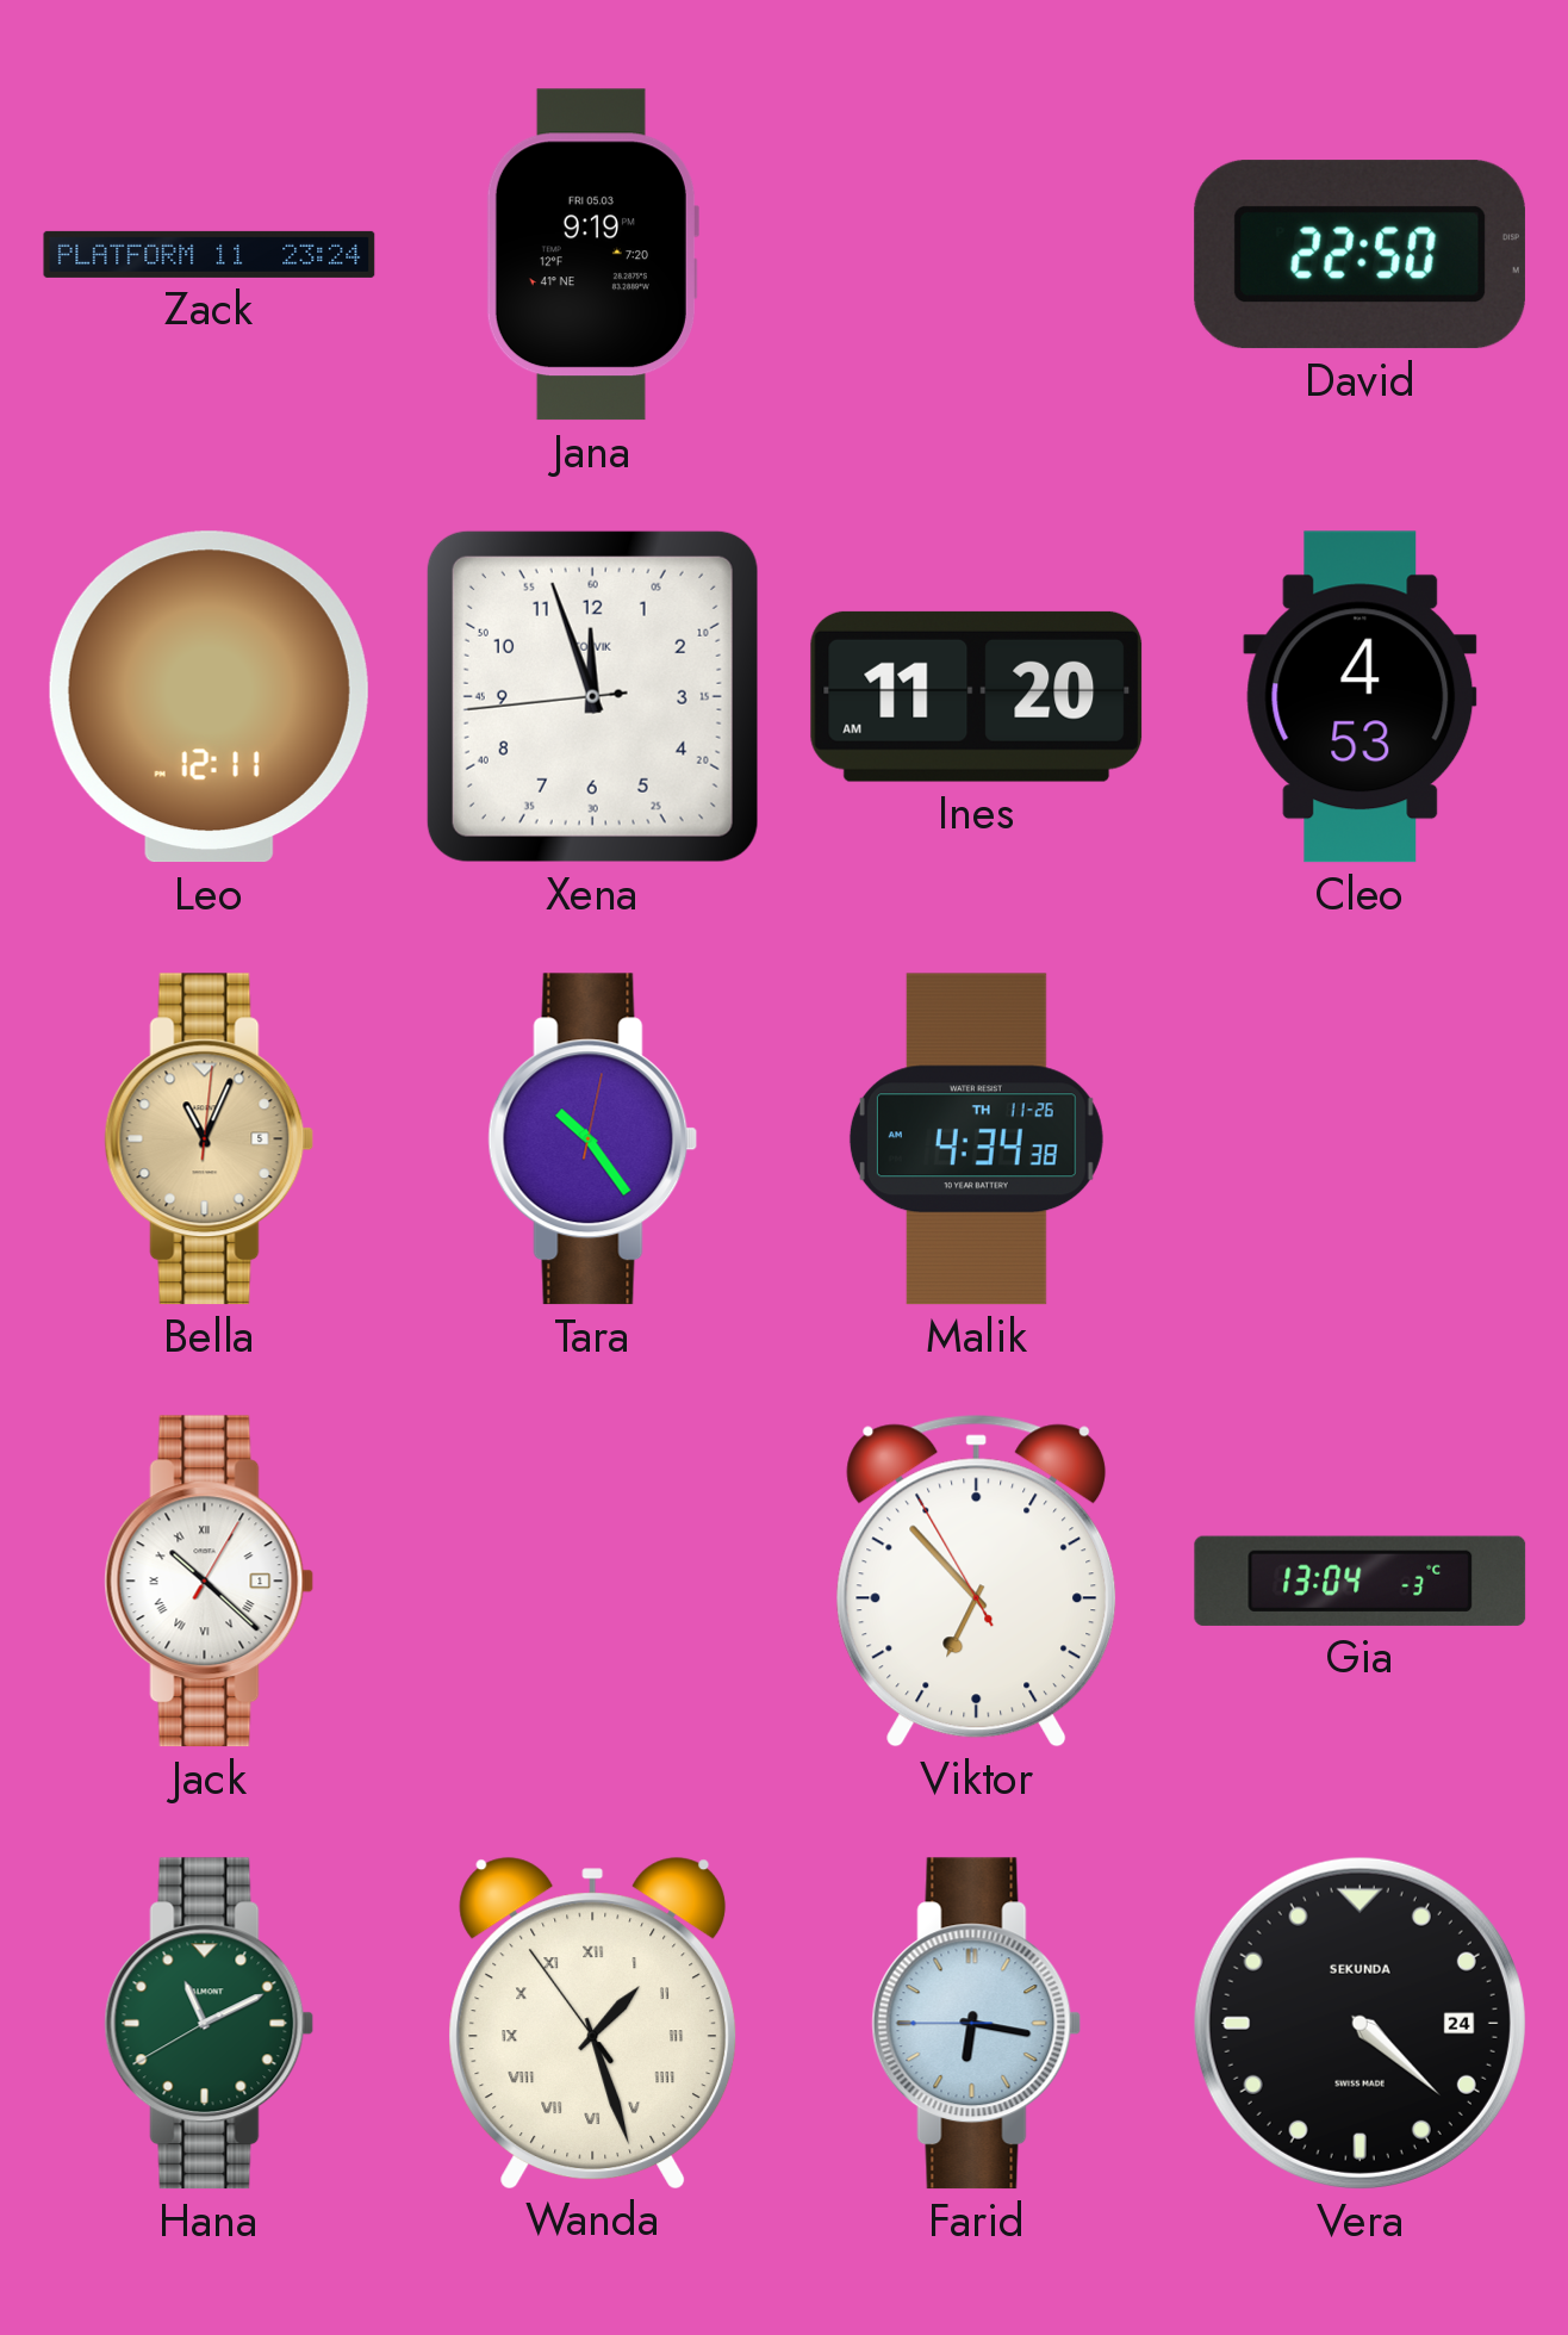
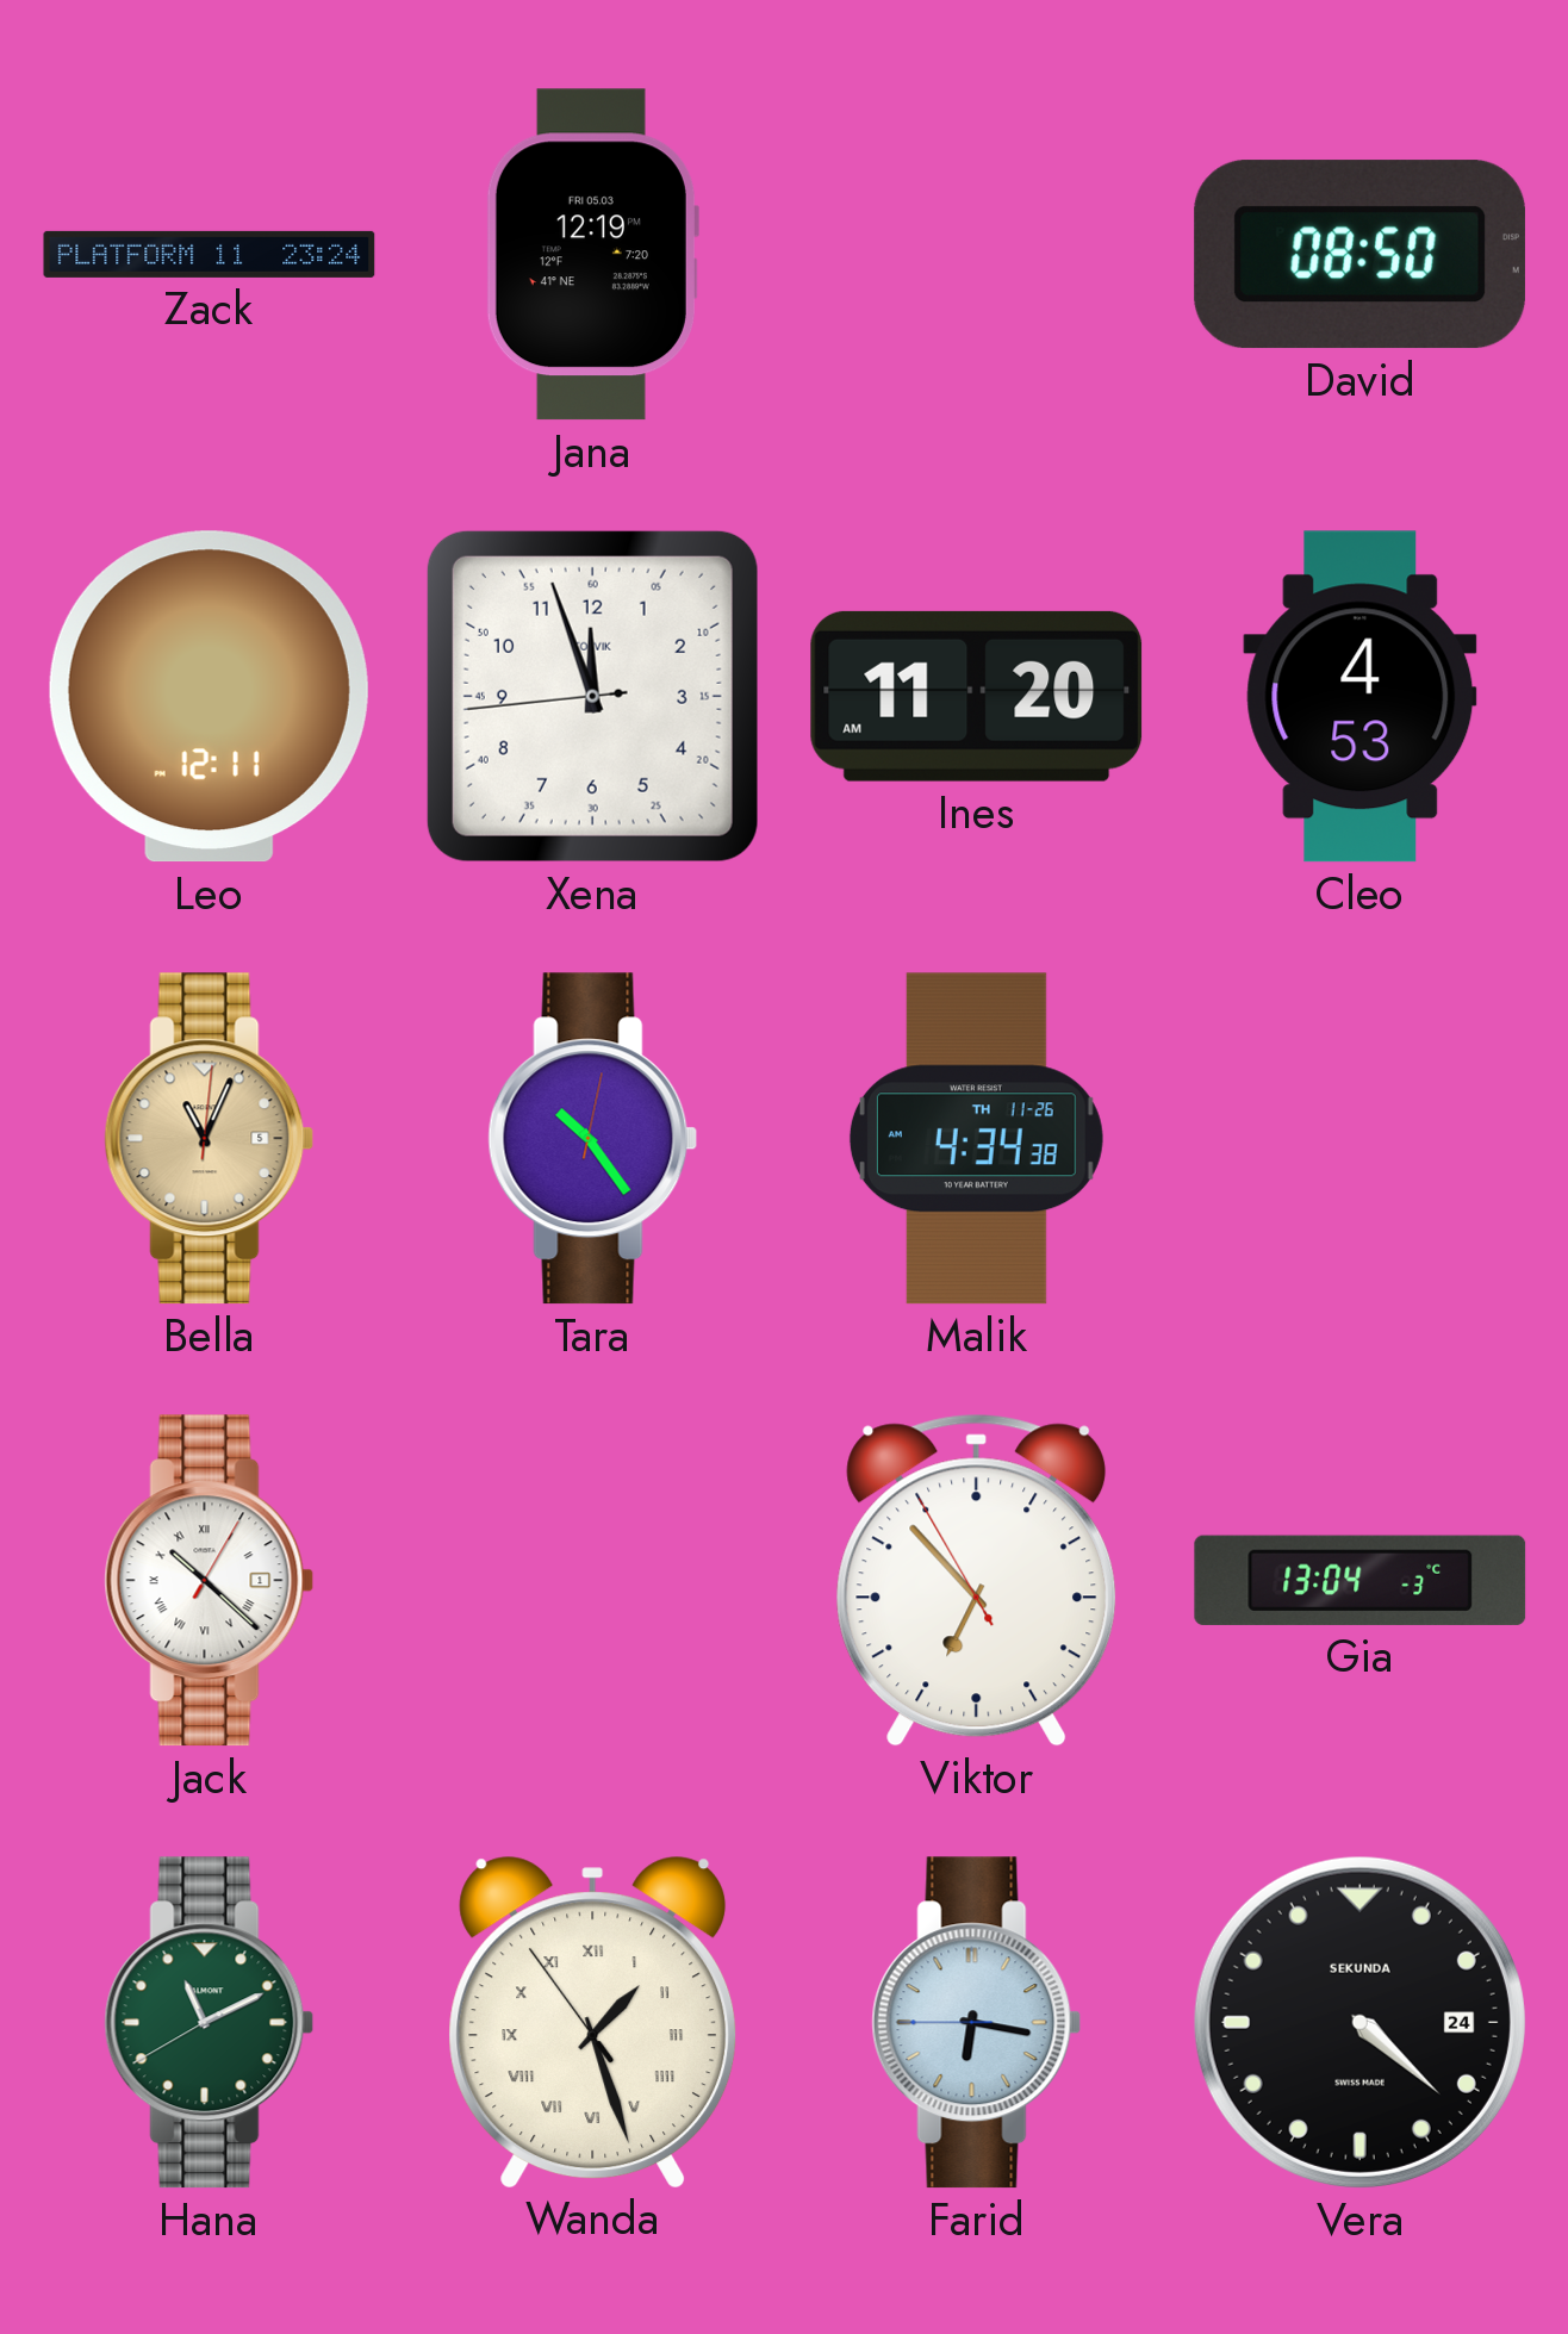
Jana: 9:19 -> 12:19
David: 22:50 -> 08:50
